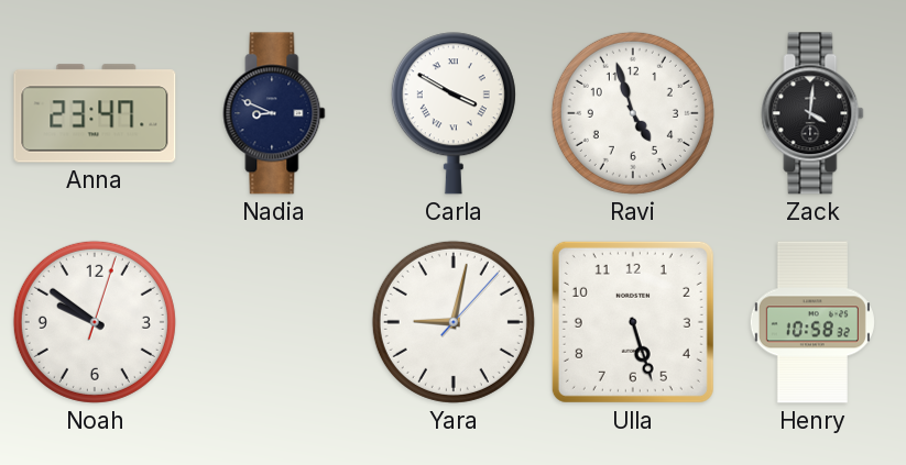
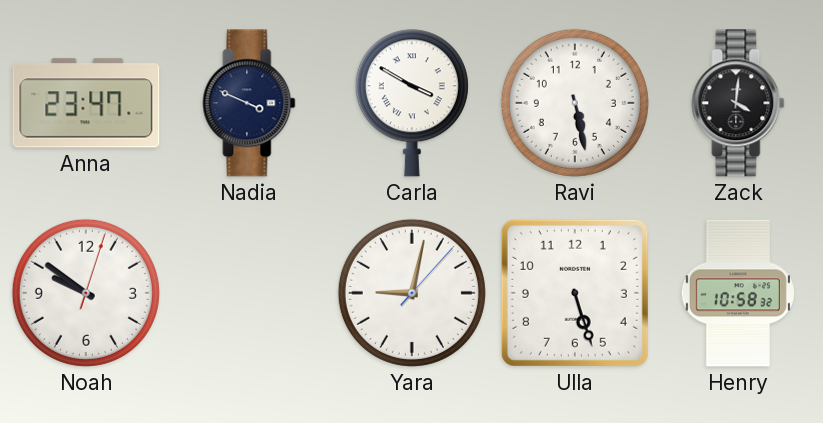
Nadia: 8:49 -> 3:49
Ravi: 4:57 -> 5:28
